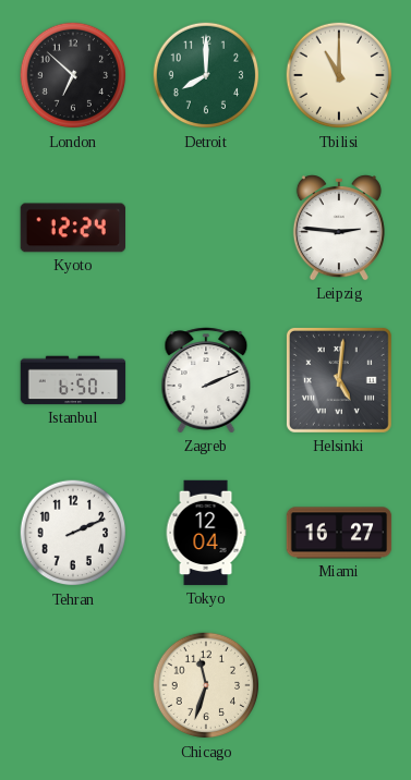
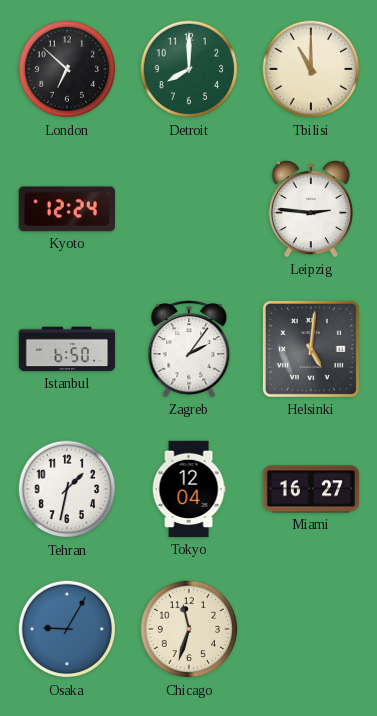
Zagreb: 2:11 -> 2:06
Tehran: 2:11 -> 1:32
Osaka: none -> 9:05
